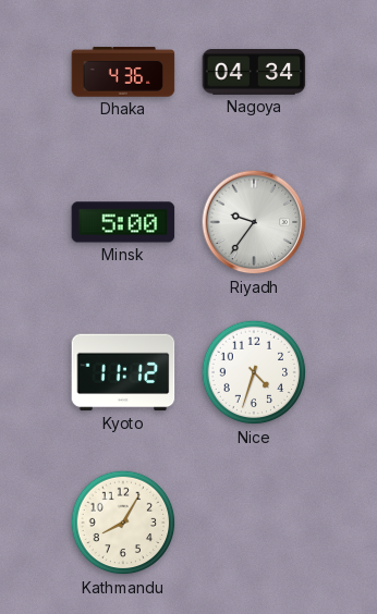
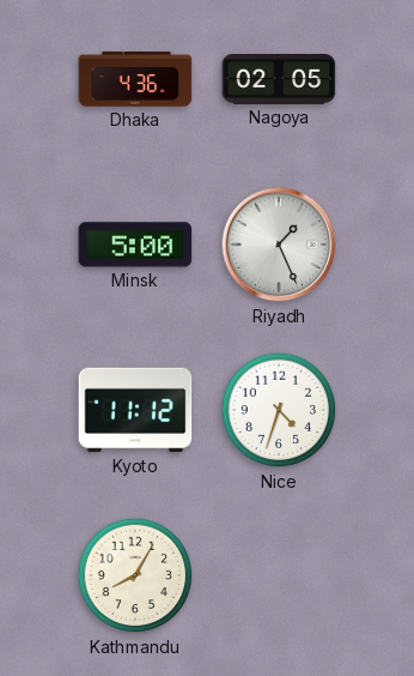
Nagoya: 04:34 -> 02:05
Riyadh: 9:36 -> 1:26
